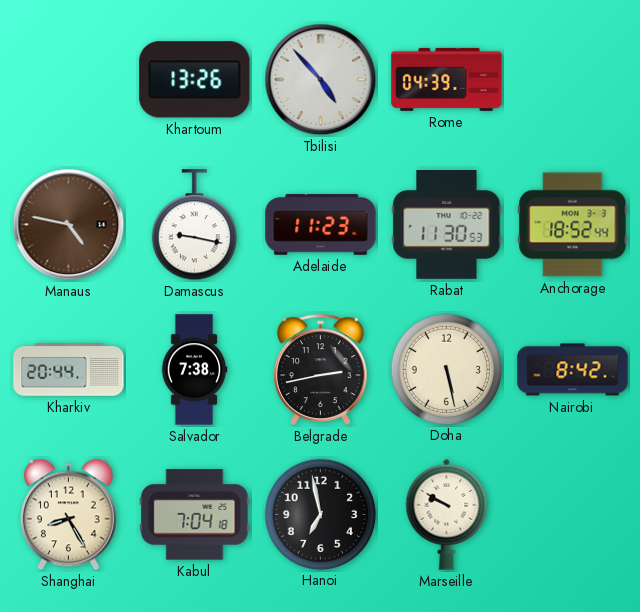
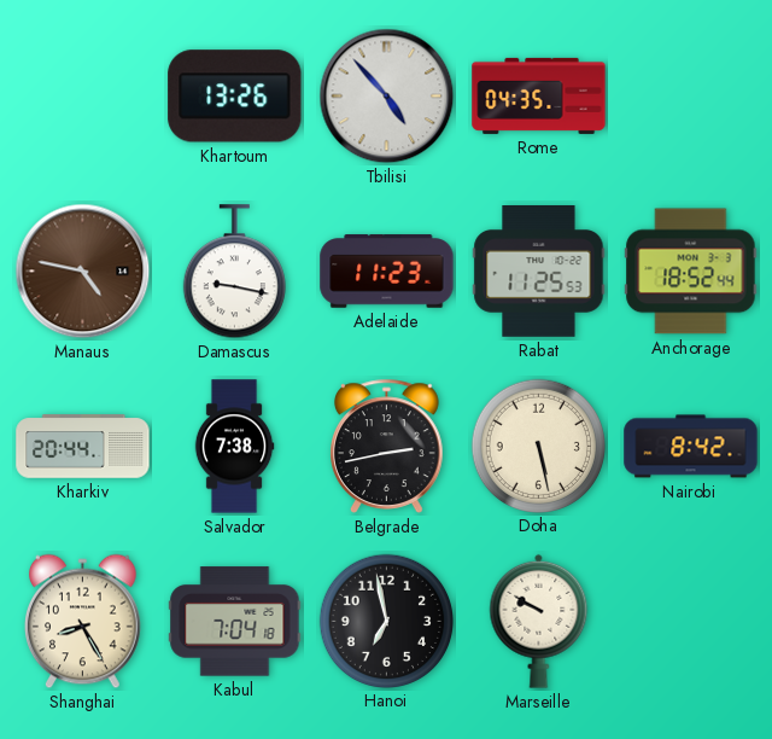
Rome: 04:39 -> 04:35
Rabat: 11:30 -> 11:25
